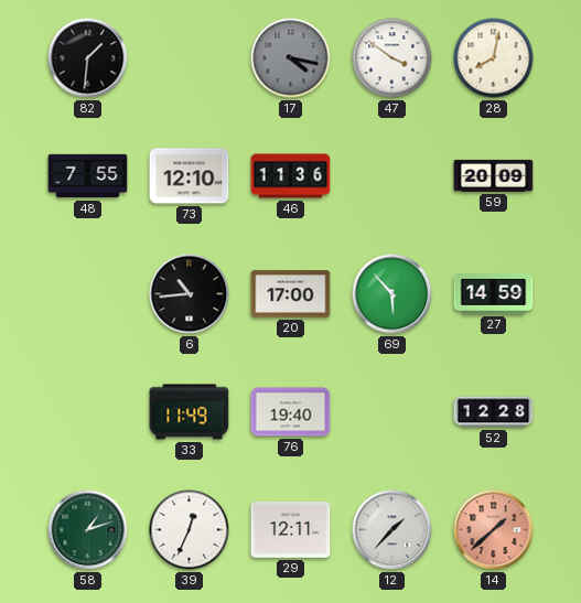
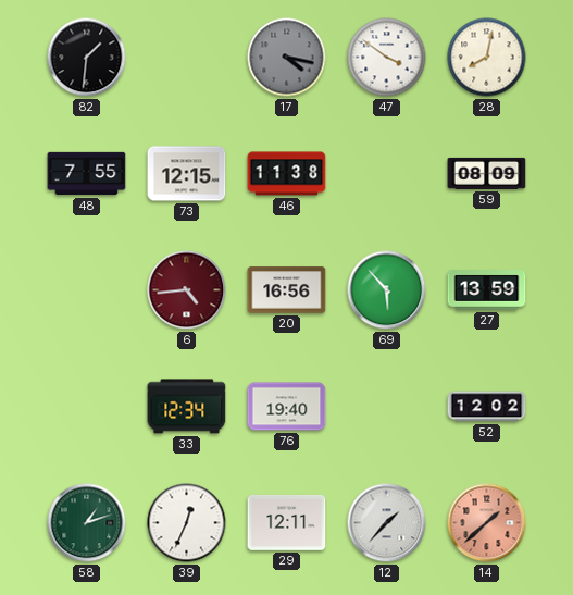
73: 12:10 -> 12:15
46: 11:36 -> 11:38
59: 20:09 -> 08:09
6: 10:44 -> 4:44
6 dial: black -> burgundy
20: 17:00 -> 16:56
27: 14:59 -> 13:59
33: 11:49 -> 12:34
52: 12:28 -> 12:02
